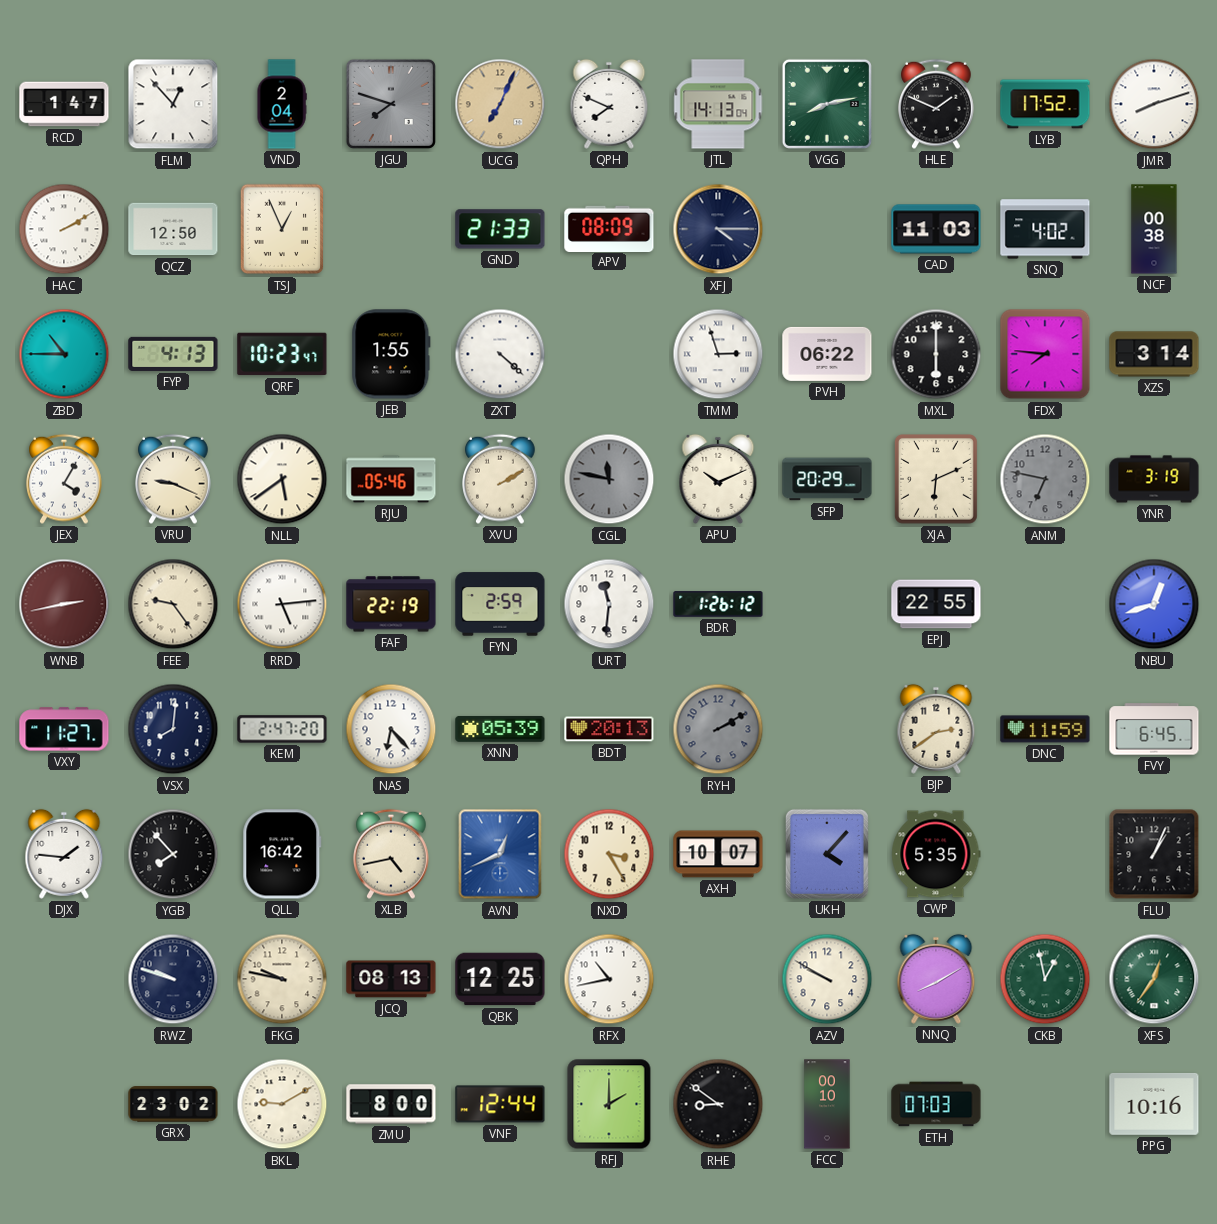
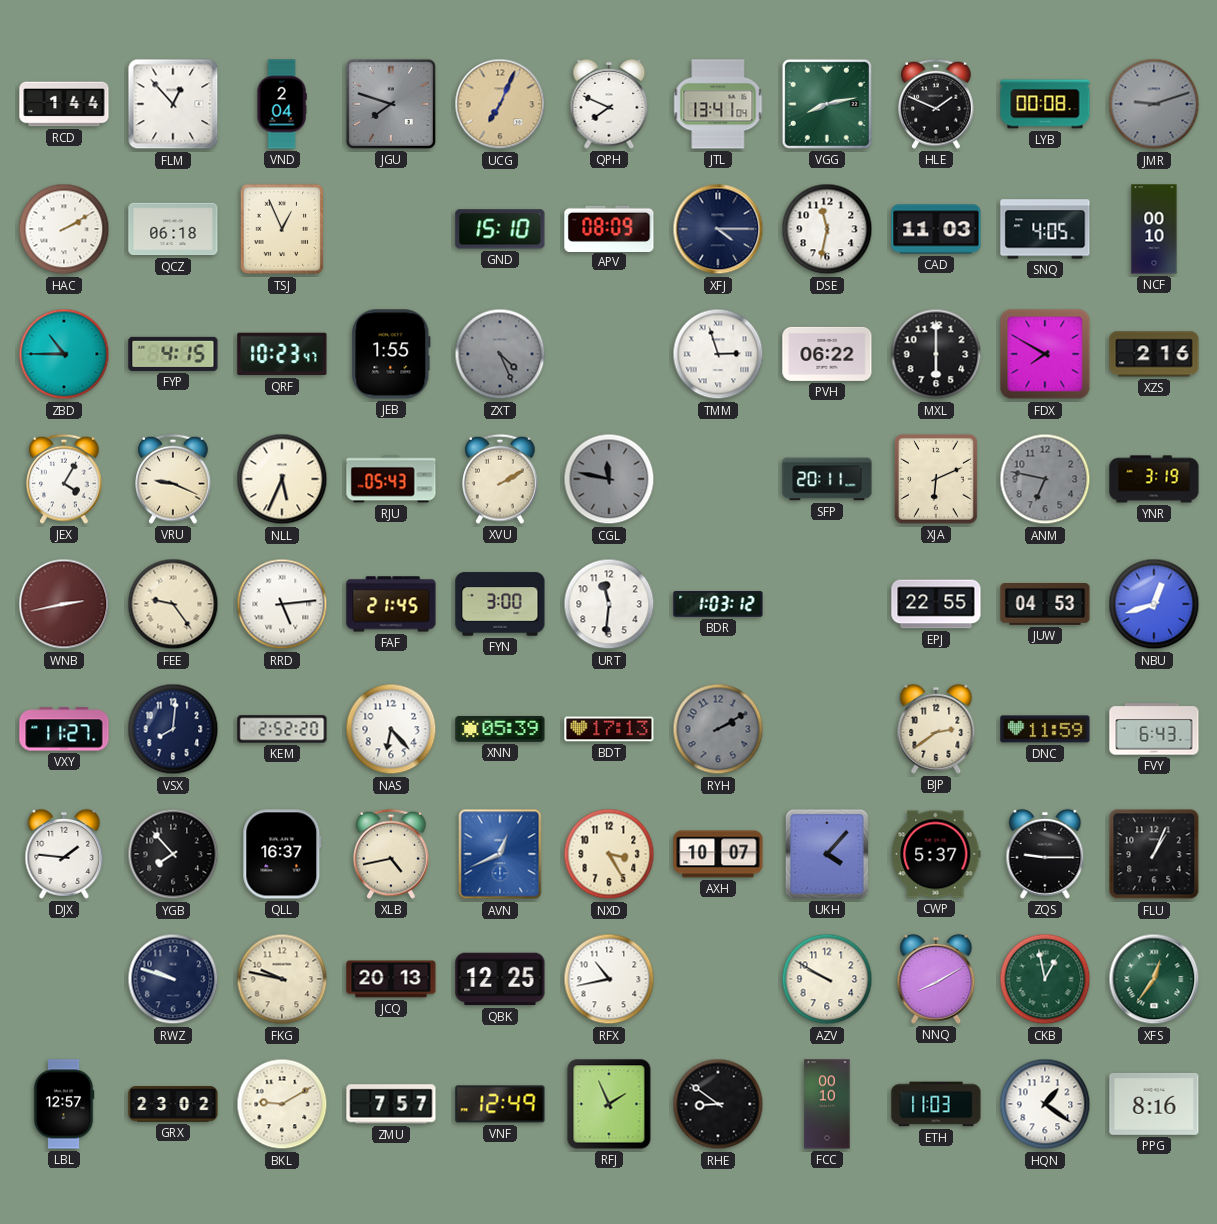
RCD: 1:47 -> 1:44
JTL: 14:13 -> 13:41
LYB: 17:52 -> 00:08
JMR: 8:12 -> 9:12
JMR dial: white -> grey
QCZ: 12:50 -> 06:18
GND: 21:33 -> 15:10
DSE: none -> 11:32
SNQ: 4:02 -> 4:05
NCF: 00:38 -> 00:10
FYP: 4:13 -> 4:15
ZXT: 4:22 -> 4:26
ZXT dial: white -> grey
FDX: 7:46 -> 7:50
XZS: 3:14 -> 2:16
NLL: 5:39 -> 5:34
RJU: 05:46 -> 05:43
APU: 10:11 -> none
SFP: 20:29 -> 20:11
FAF: 22:19 -> 21:45
FYN: 2:59 -> 3:00
BDR: 1:26 -> 1:03
JUW: none -> 04:53
KEM: 2:47 -> 2:52
BDT: 20:13 -> 17:13
FVY: 6:45 -> 6:43
QLL: 16:42 -> 16:37
CWP: 5:35 -> 5:37
ZQS: none -> 9:15
JCQ: 08:13 -> 20:13
LBL: none -> 12:57
ZMU: 8:00 -> 7:57
VNF: 12:44 -> 12:49
RFJ: 2:00 -> 1:56
ETH: 07:03 -> 11:03
HQN: none -> 1:21
PPG: 10:16 -> 8:16
